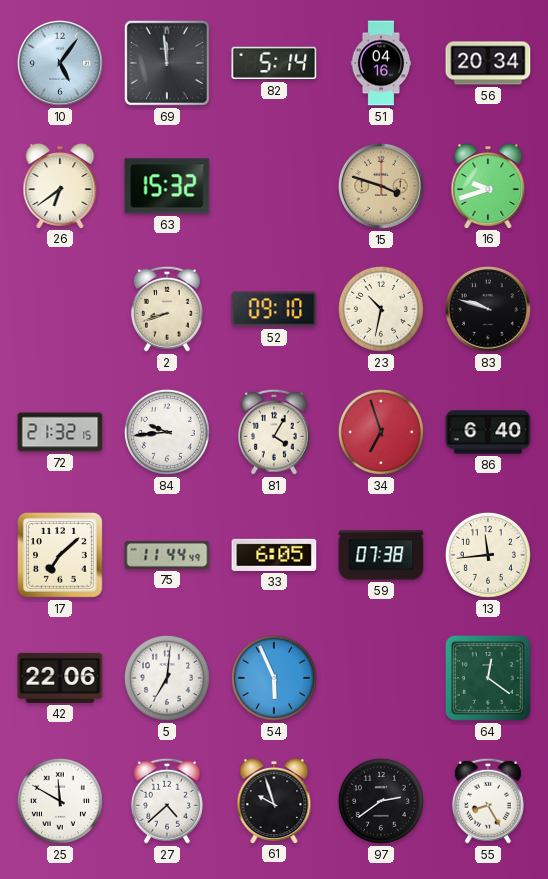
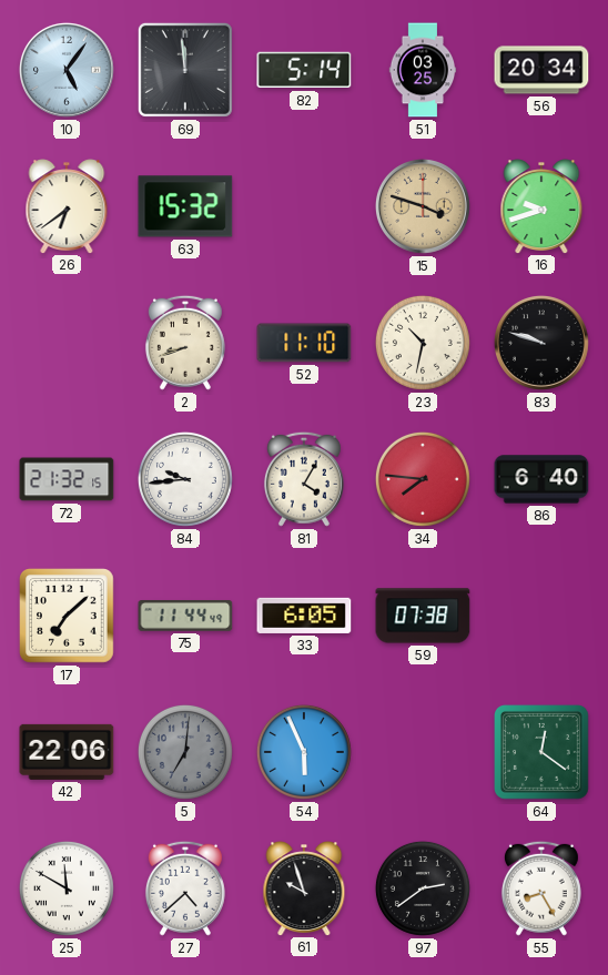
51: 04:16 -> 03:25
52: 09:10 -> 11:10
34: 6:57 -> 7:46
13: 11:44 -> none
5 dial: white -> grey
